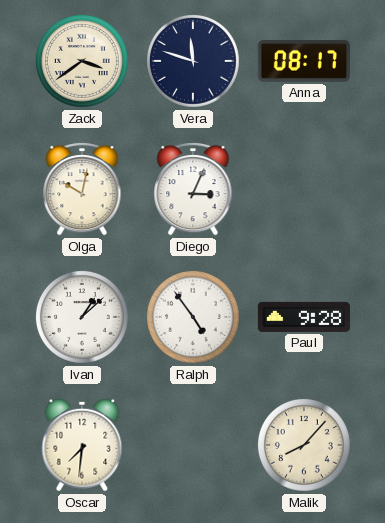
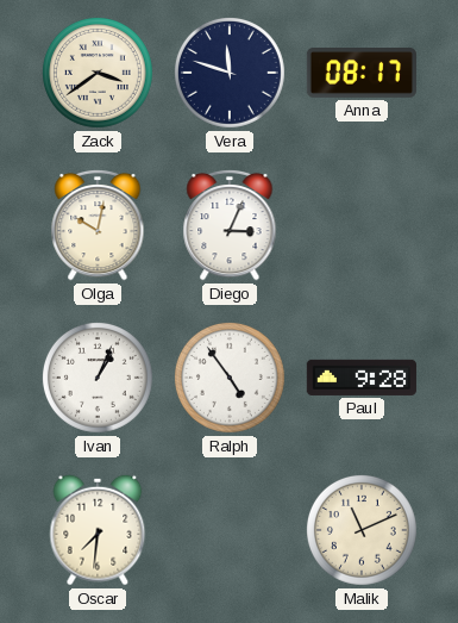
Ivan: 1:08 -> 1:04
Malik: 8:07 -> 11:11
